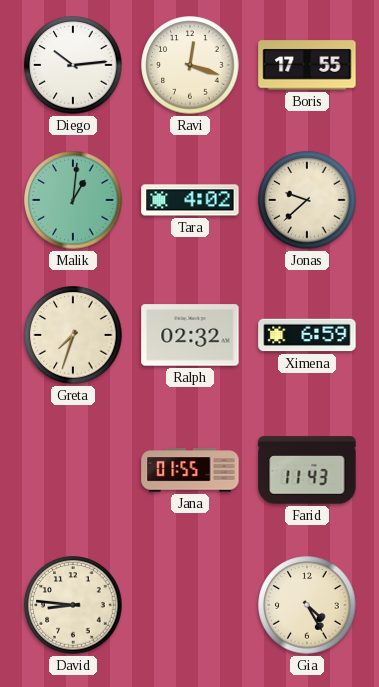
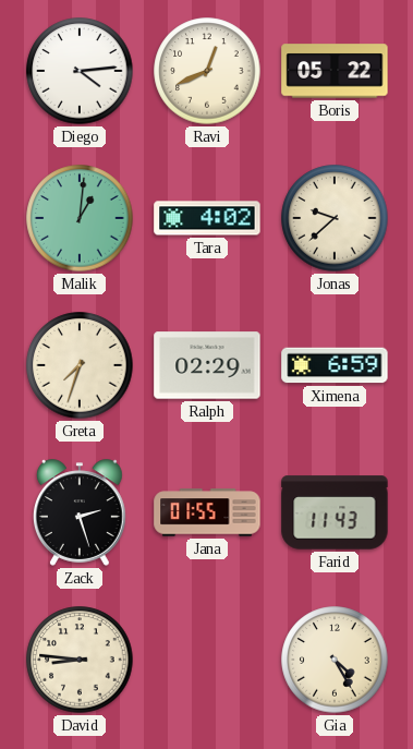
Diego: 10:14 -> 4:14
Ravi: 12:18 -> 12:41
Boris: 17:55 -> 05:22
Ralph: 02:32 -> 02:29
Zack: none -> 2:27
